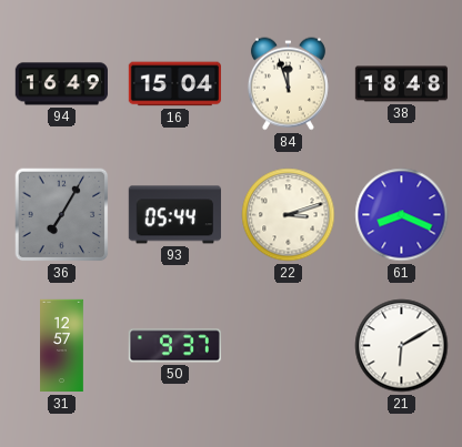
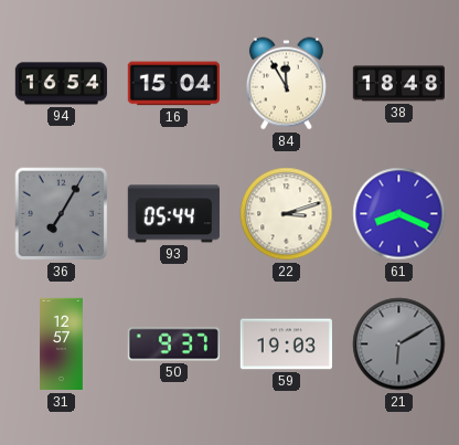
94: 16:49 -> 16:54
84: 11:57 -> 11:55
59: none -> 19:03
21 dial: white -> grey
